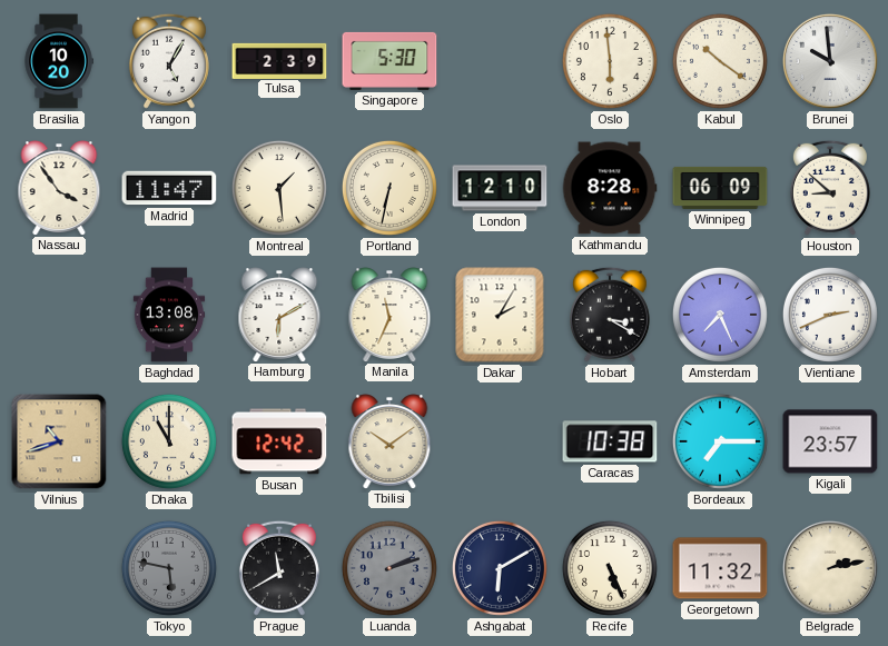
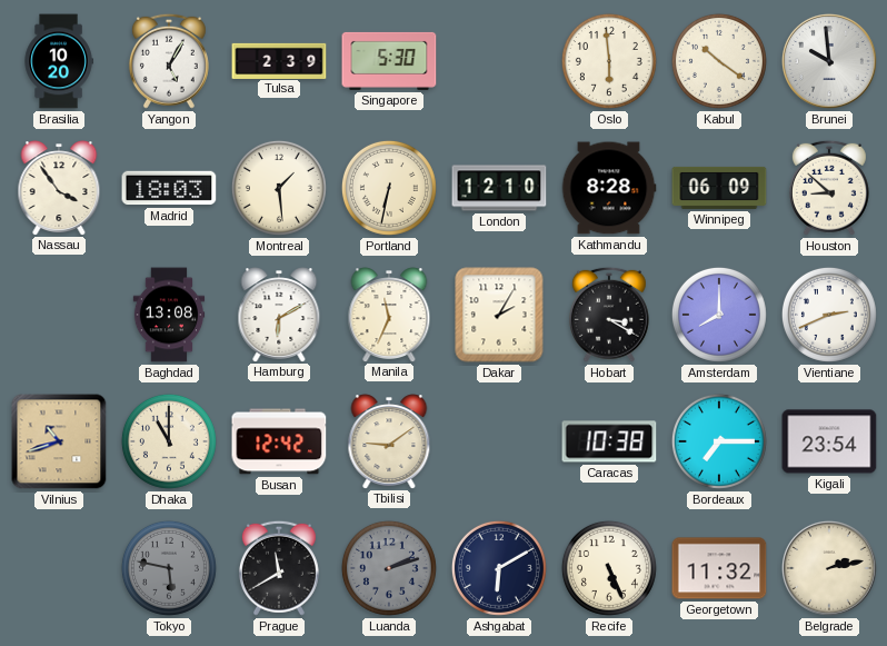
Madrid: 11:47 -> 18:03
Amsterdam: 7:26 -> 8:00
Tbilisi: 10:09 -> 9:09
Kigali: 23:57 -> 23:54
